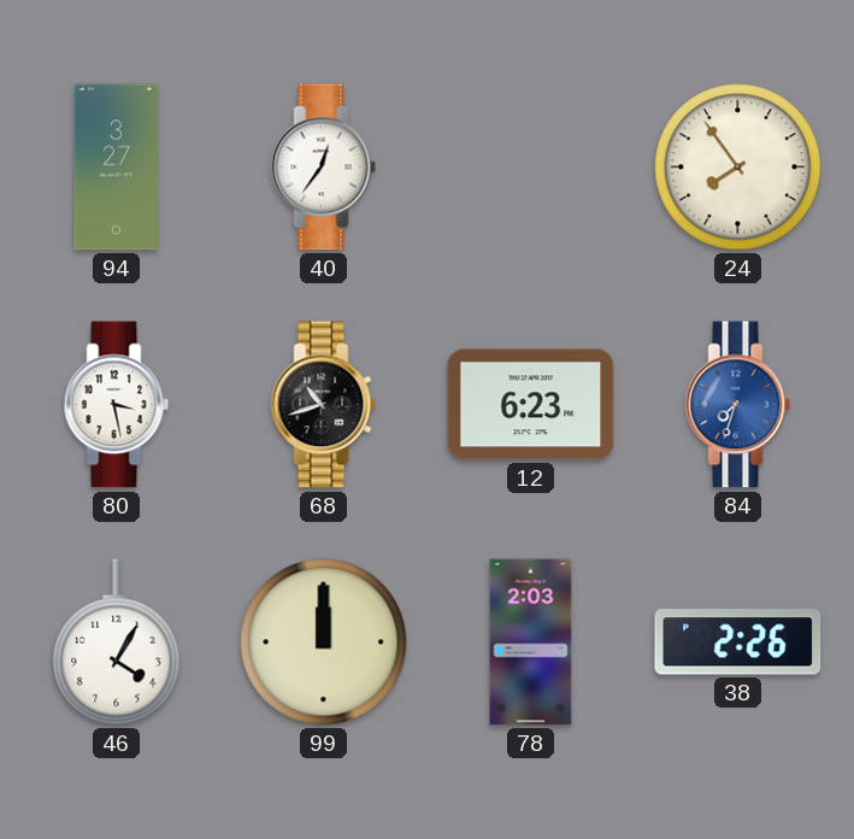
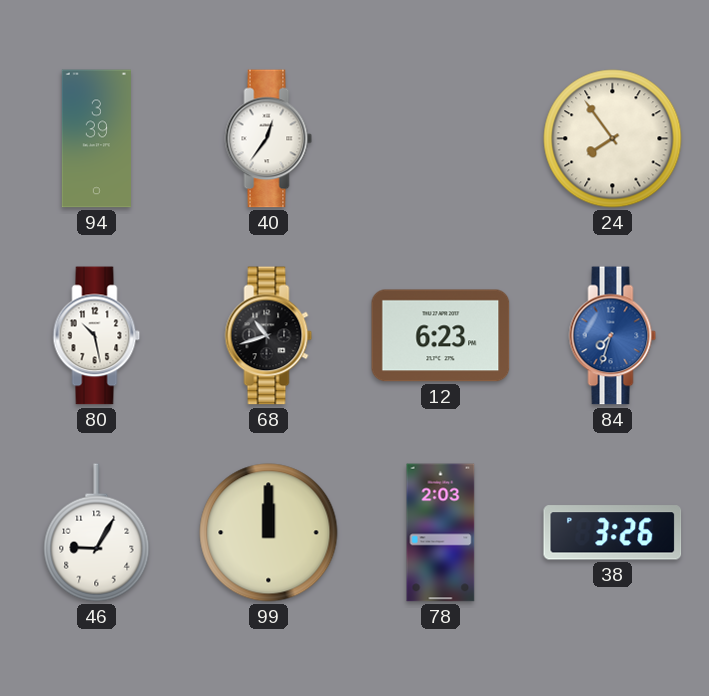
94: 3:27 -> 3:39
80: 3:28 -> 10:28
46: 4:05 -> 9:05
38: 2:26 -> 3:26
